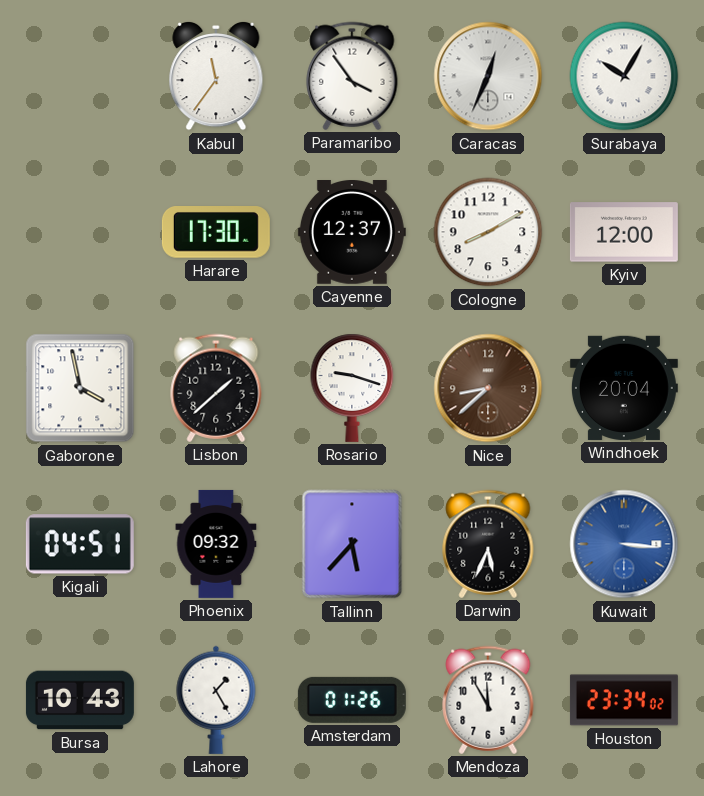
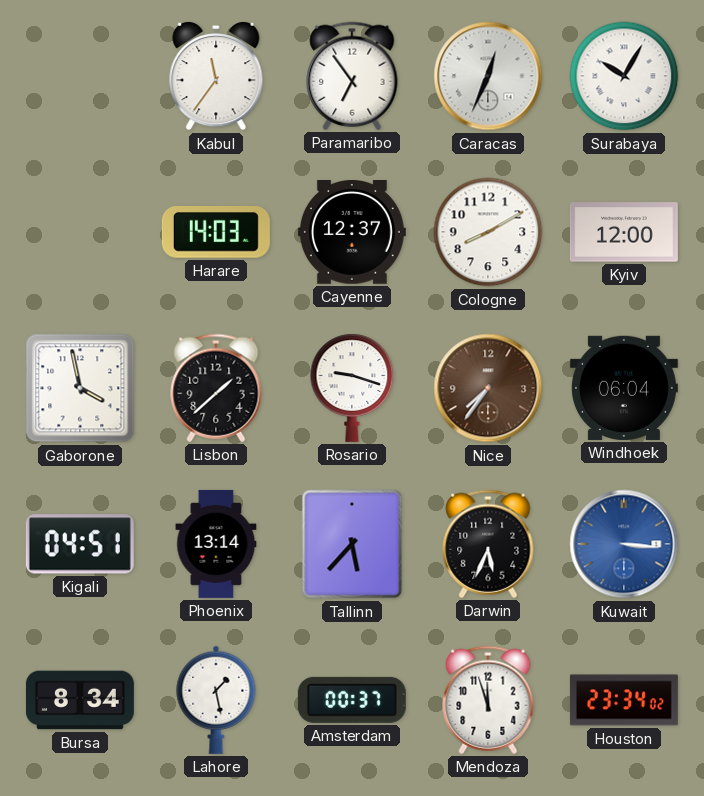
Paramaribo: 3:54 -> 6:54
Harare: 17:30 -> 14:03
Nice: 8:38 -> 7:36
Windhoek: 20:04 -> 06:04
Phoenix: 09:32 -> 13:14
Bursa: 10:43 -> 8:34
Lahore: 1:25 -> 1:28
Amsterdam: 01:26 -> 00:37
Mendoza: 11:55 -> 11:57
